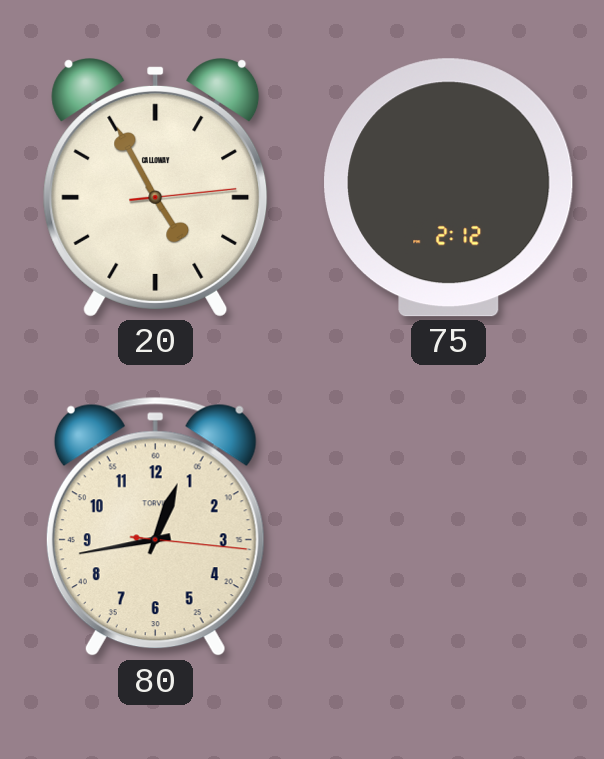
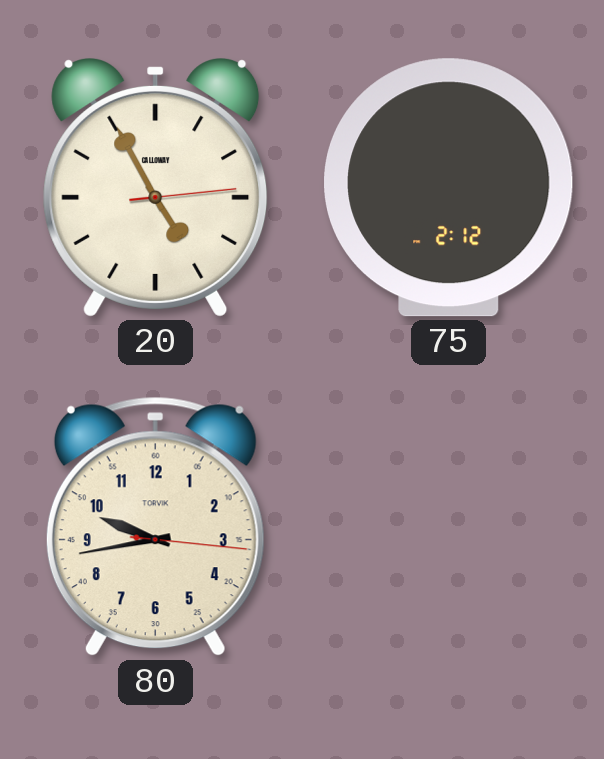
80: 12:43 -> 9:43
